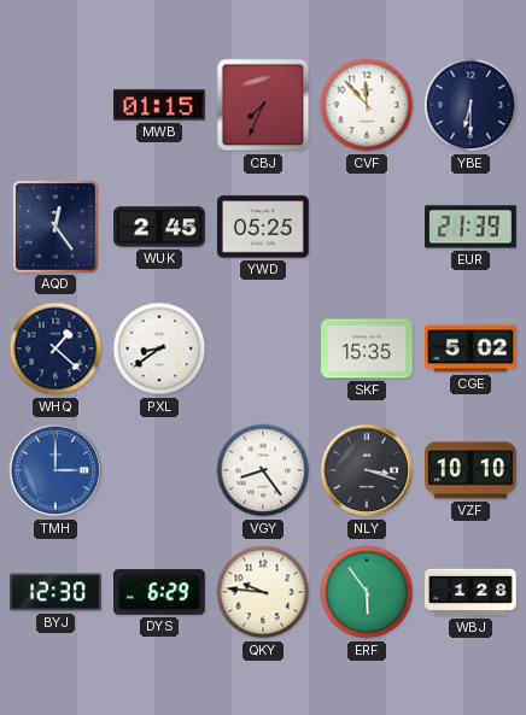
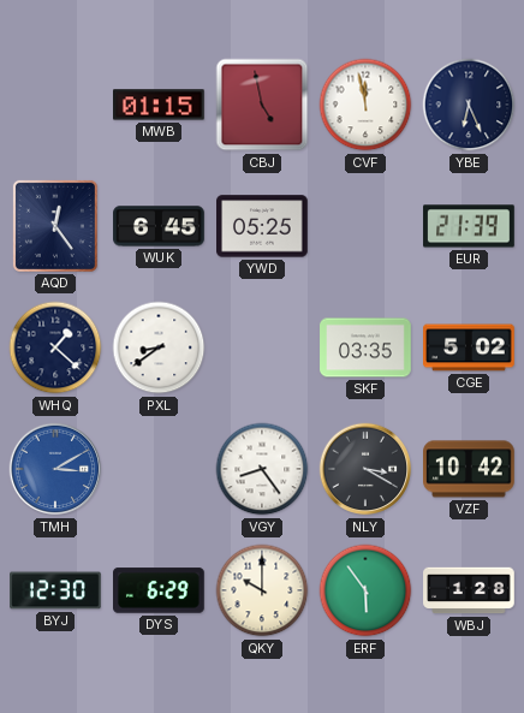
CBJ: 7:34 -> 4:58
CVF: 11:53 -> 11:58
YBE: 6:30 -> 6:26
WUK: 2:45 -> 6:45
SKF: 15:35 -> 03:35
TMH: 3:00 -> 3:10
NLY: 3:18 -> 3:20
VZF: 10:10 -> 10:42
QKY: 9:46 -> 10:00
